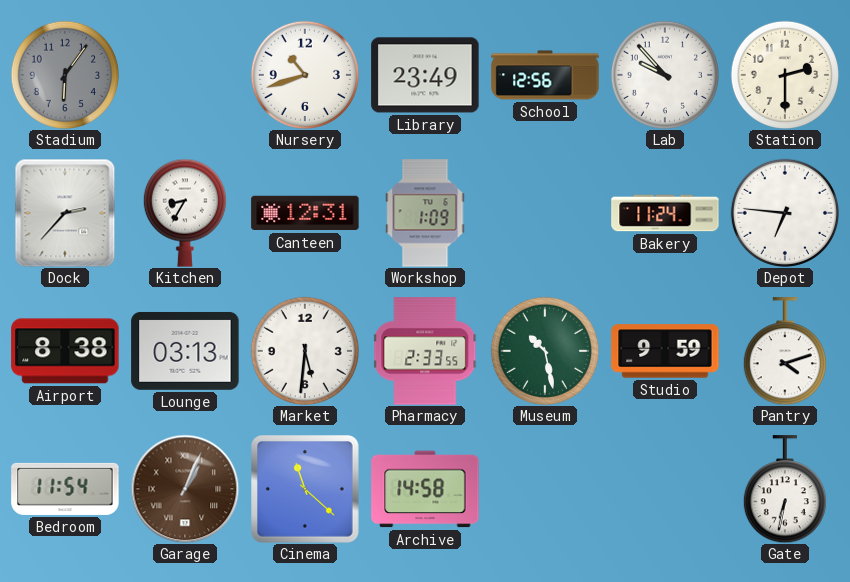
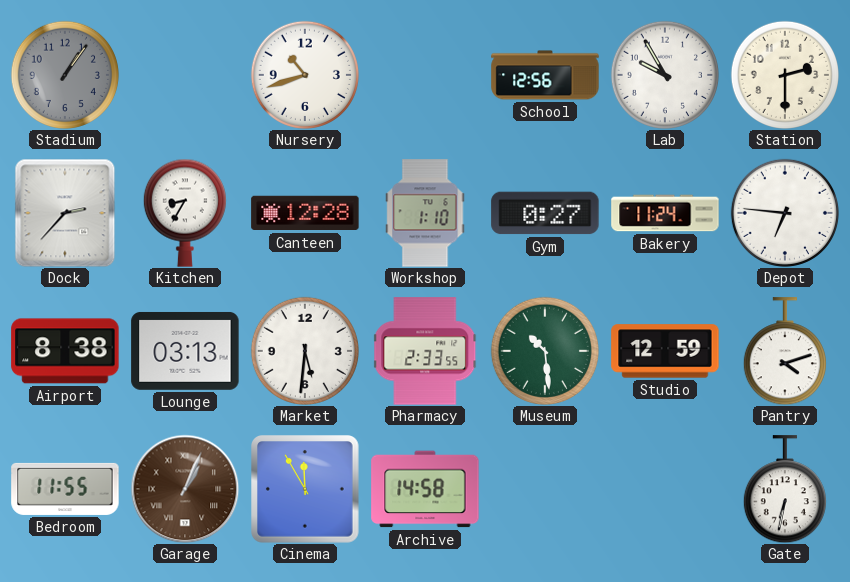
Stadium: 6:06 -> 1:06
Library: 23:49 -> none
Lab: 9:53 -> 9:55
Canteen: 12:31 -> 12:28
Workshop: 1:09 -> 1:10
Gym: none -> 0:27
Museum: 10:28 -> 10:29
Studio: 9:59 -> 12:59
Bedroom: 11:54 -> 11:55
Cinema: 11:22 -> 11:55
